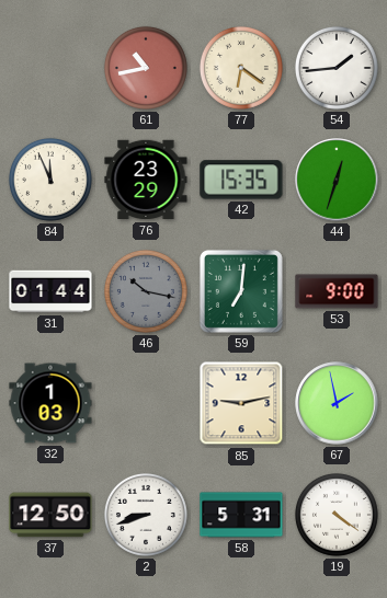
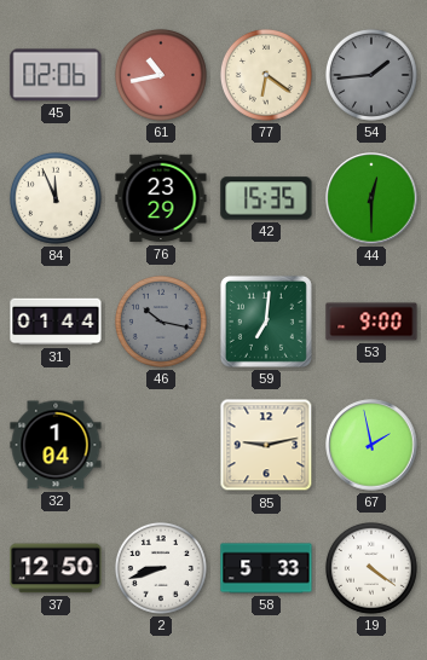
45: none -> 02:06
54 dial: white -> grey
44: 12:33 -> 12:30
32: 1:03 -> 1:04
58: 5:31 -> 5:33
